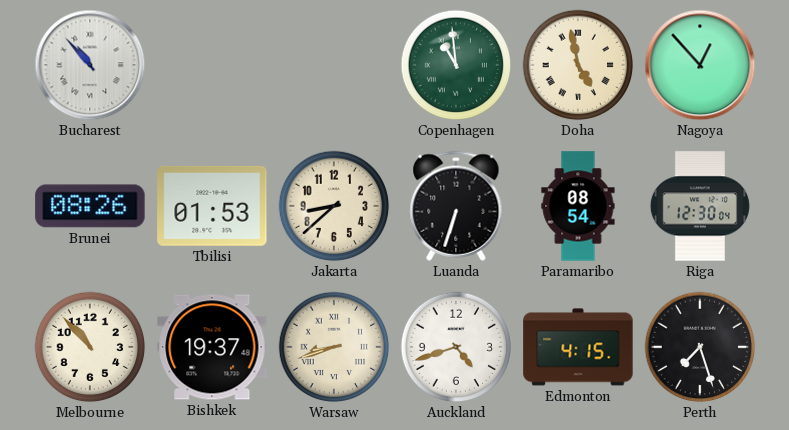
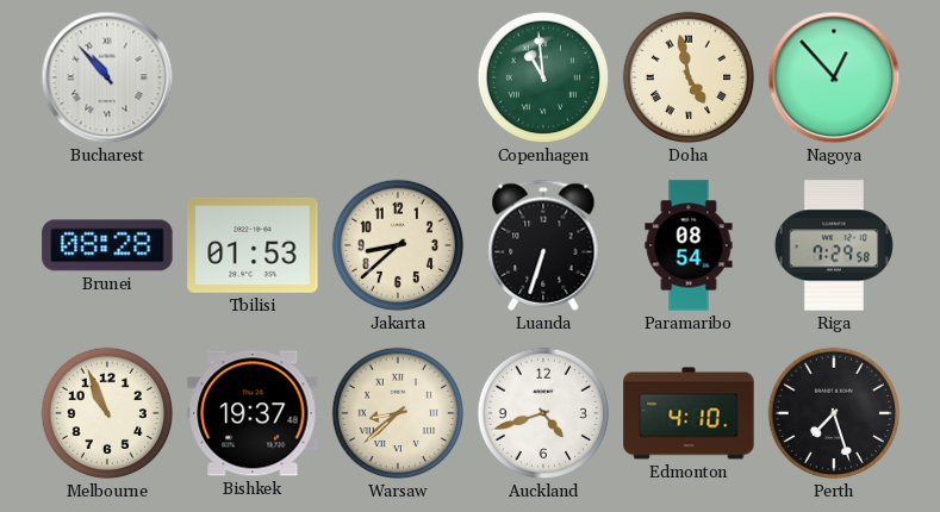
Brunei: 08:26 -> 08:28
Riga: 12:30 -> 7:29
Melbourne: 10:53 -> 10:56
Warsaw: 8:42 -> 8:38
Edmonton: 4:15 -> 4:10
